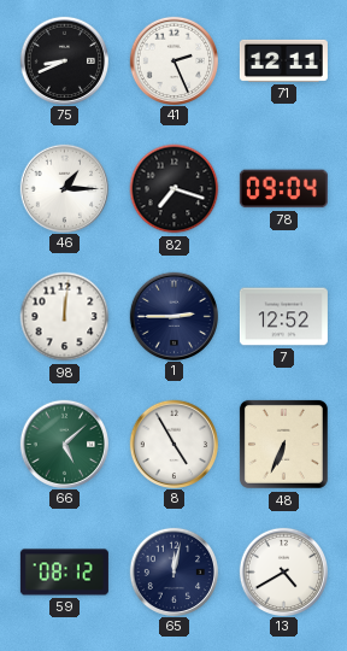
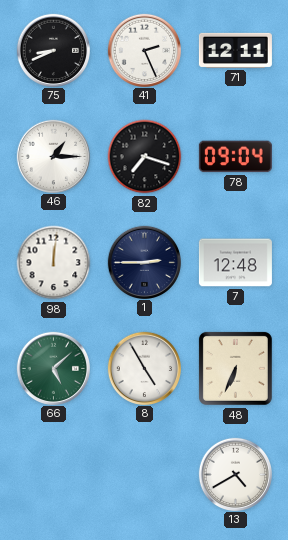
7: 12:52 -> 12:48
59: 08:12 -> none
65: 12:02 -> none
